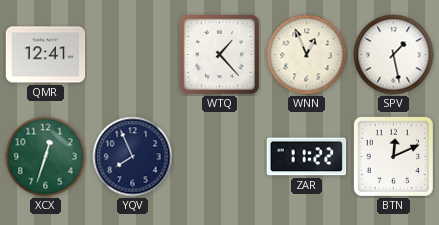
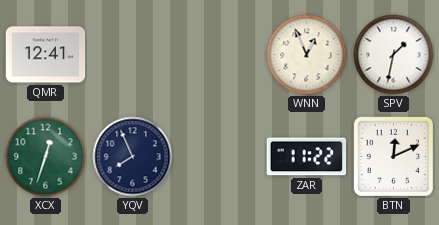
WTQ: 1:23 -> none
SPV: 1:28 -> 1:32
